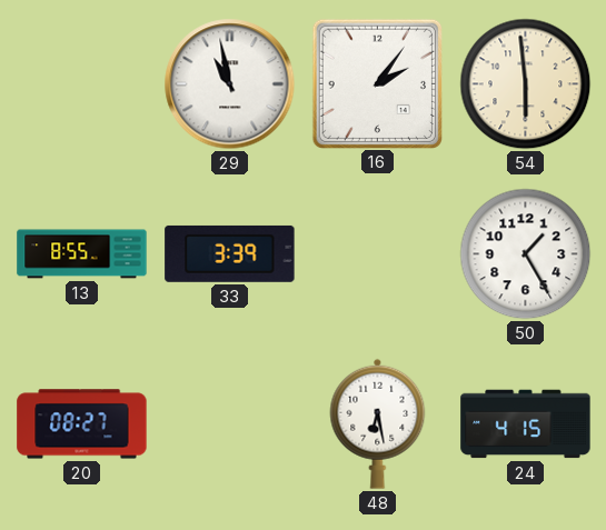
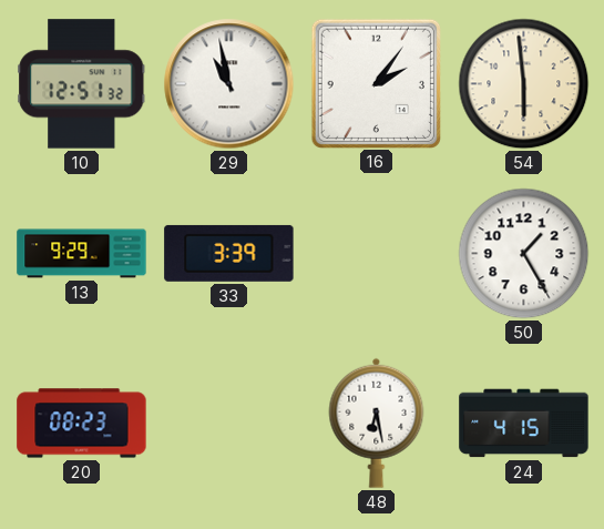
10: none -> 12:51
13: 8:55 -> 9:29
20: 08:27 -> 08:23
